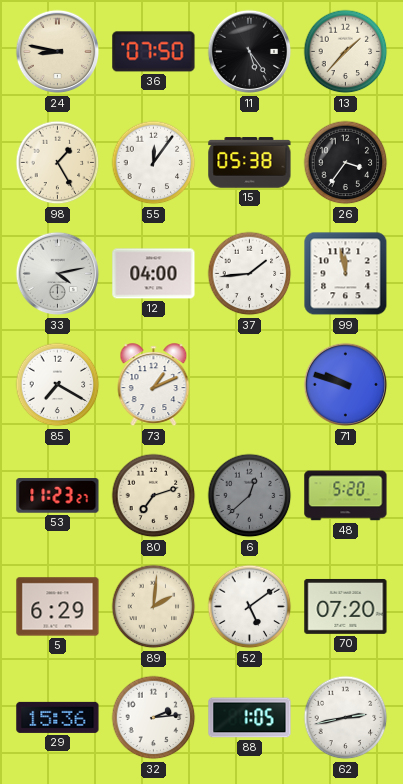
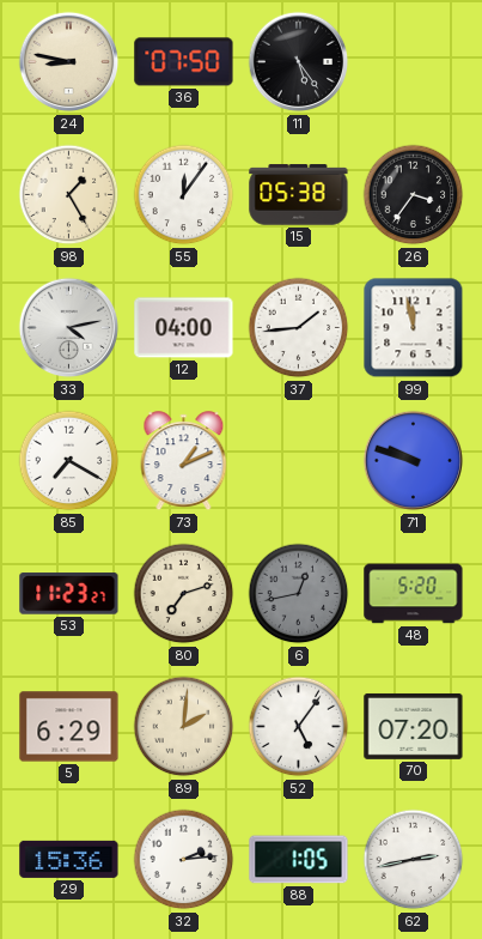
13: 1:37 -> none
6: 12:38 -> 12:43
52: 5:09 -> 5:06
